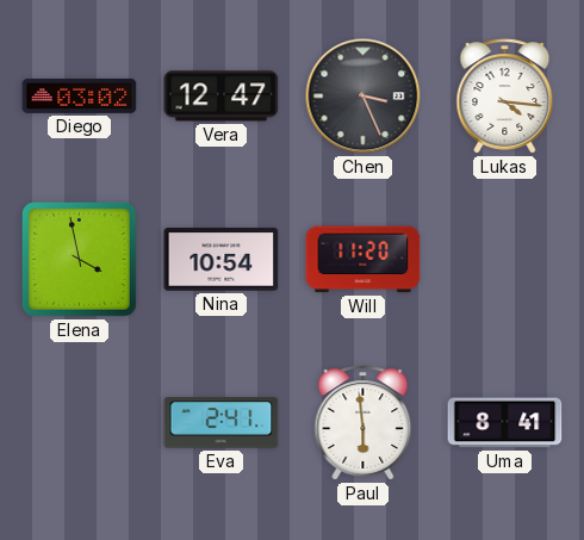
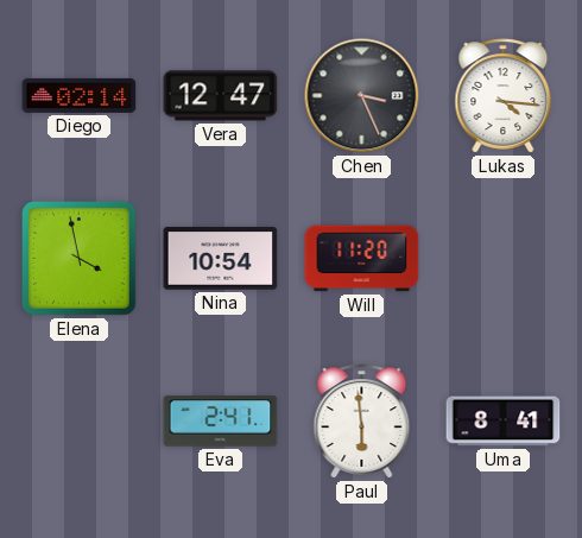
Diego: 03:02 -> 02:14
